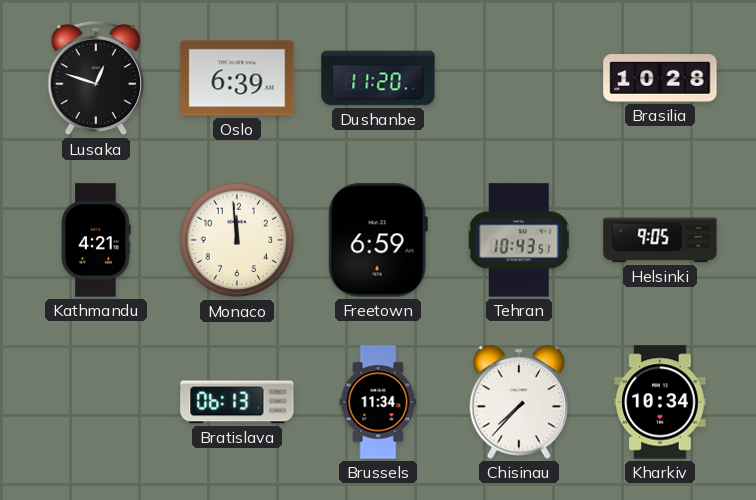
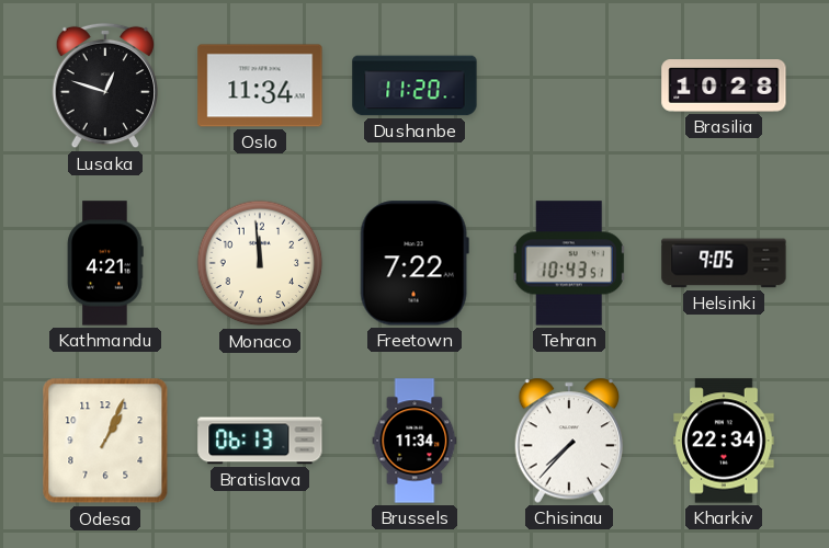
Oslo: 6:39 -> 11:34
Freetown: 6:59 -> 7:22
Odesa: none -> 1:04
Kharkiv: 10:34 -> 22:34
